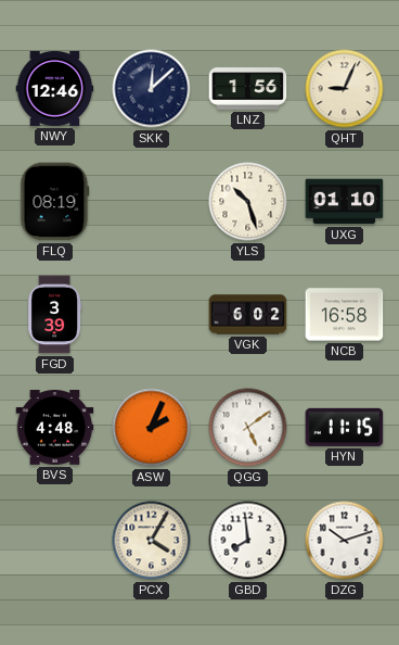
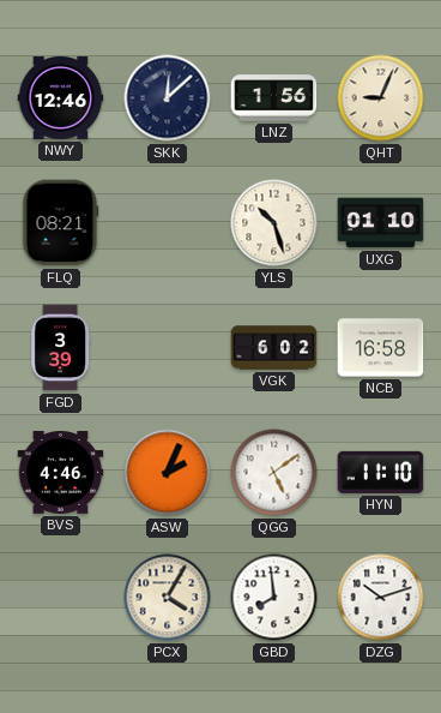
FLQ: 08:19 -> 08:21
BVS: 4:48 -> 4:46
HYN: 11:15 -> 11:10
